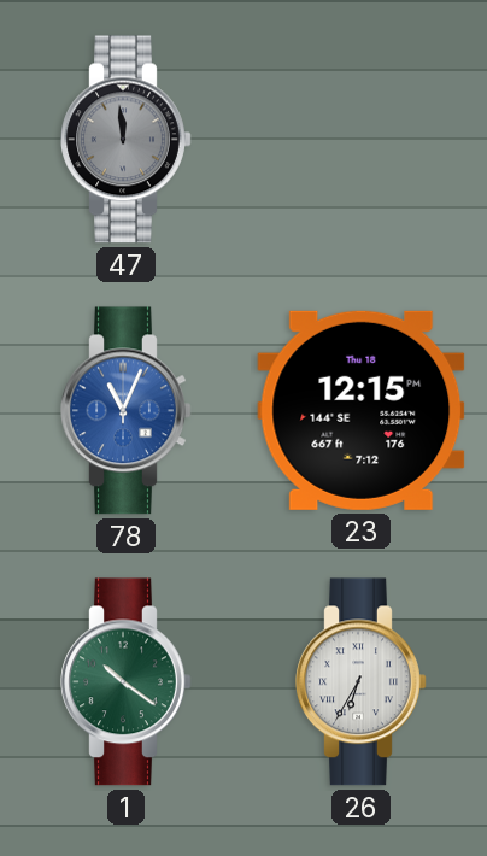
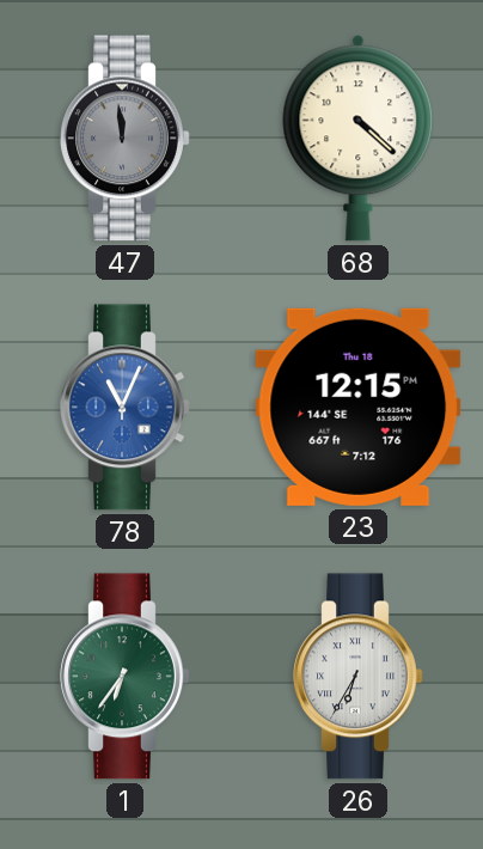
68: none -> 4:22
1: 10:21 -> 6:36
